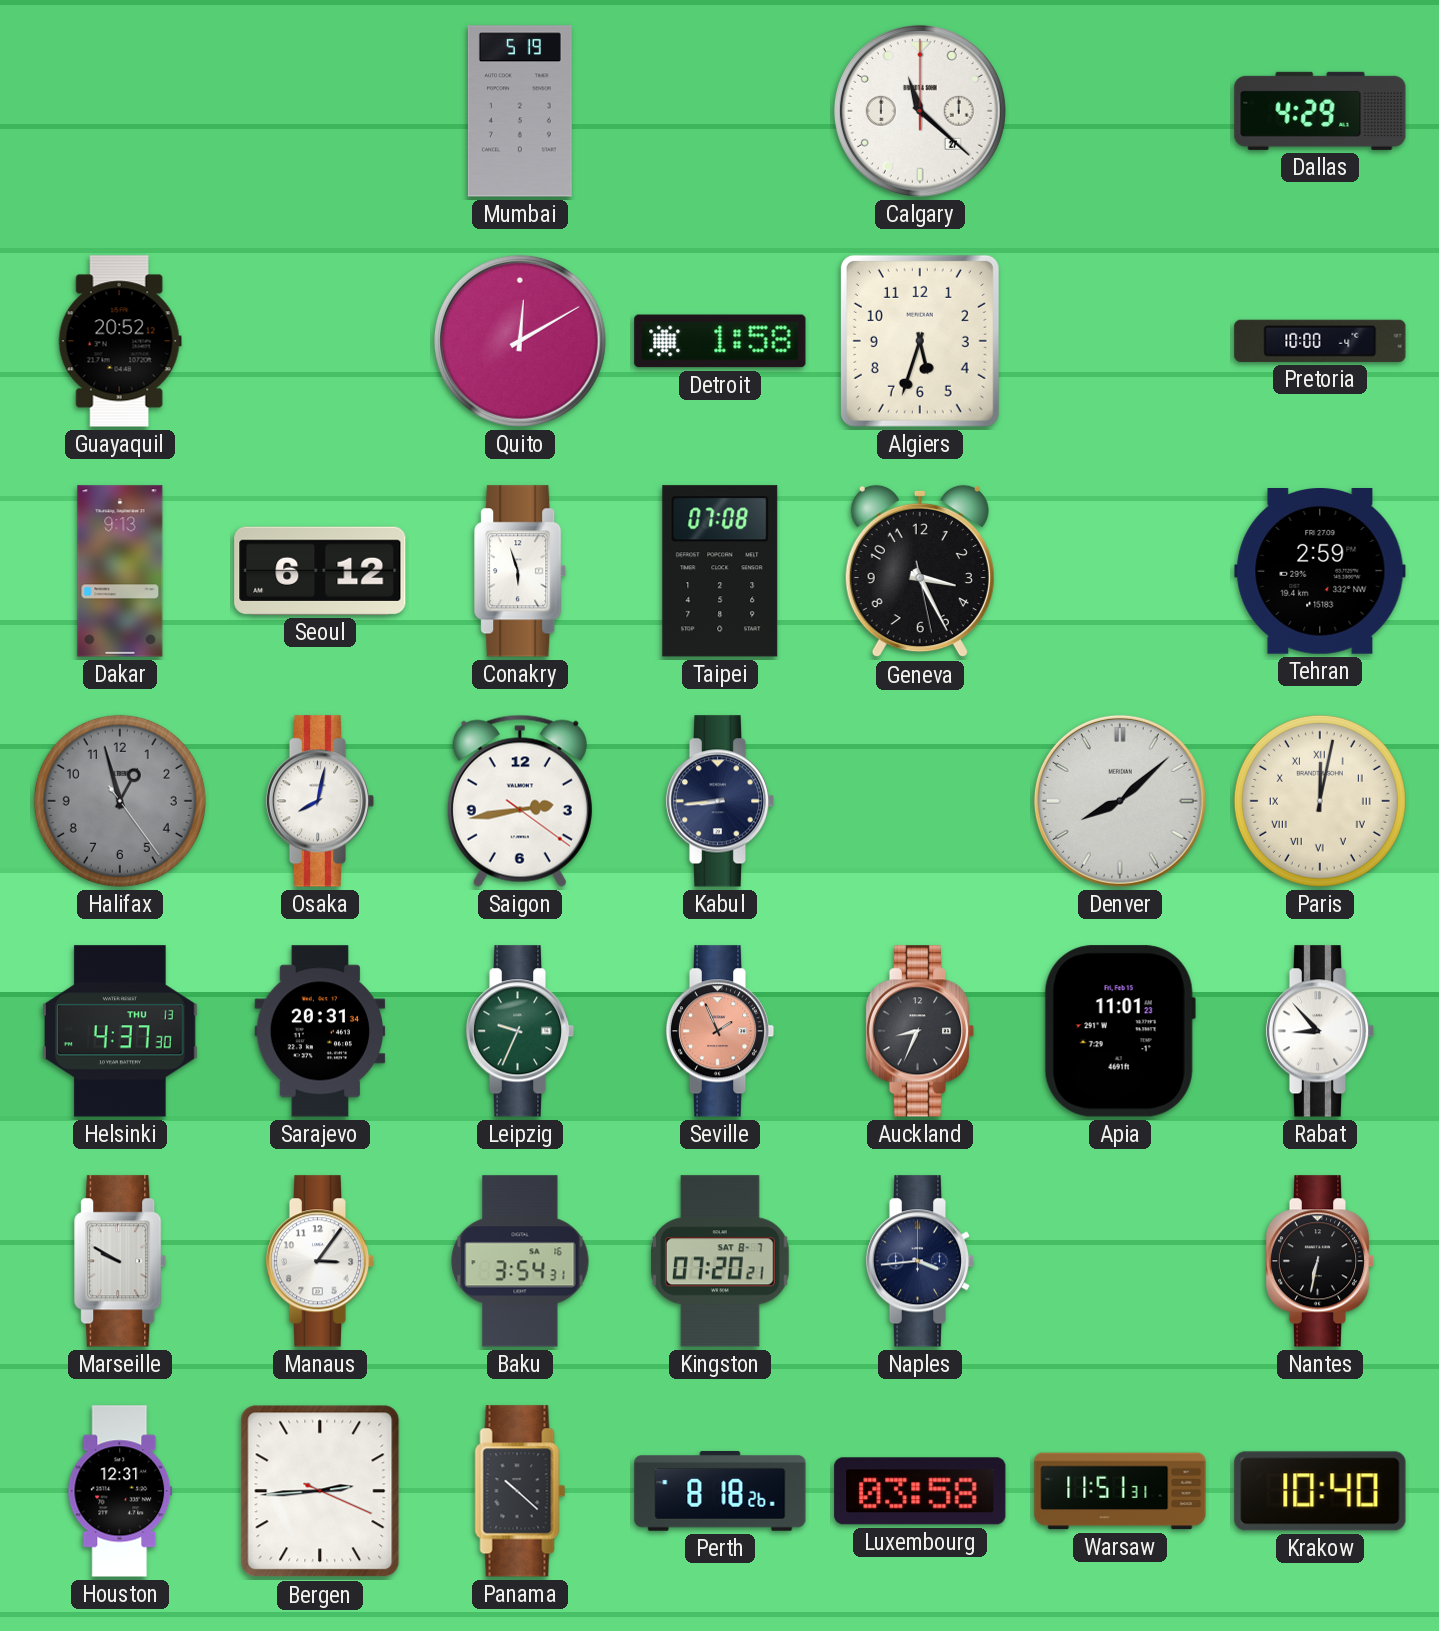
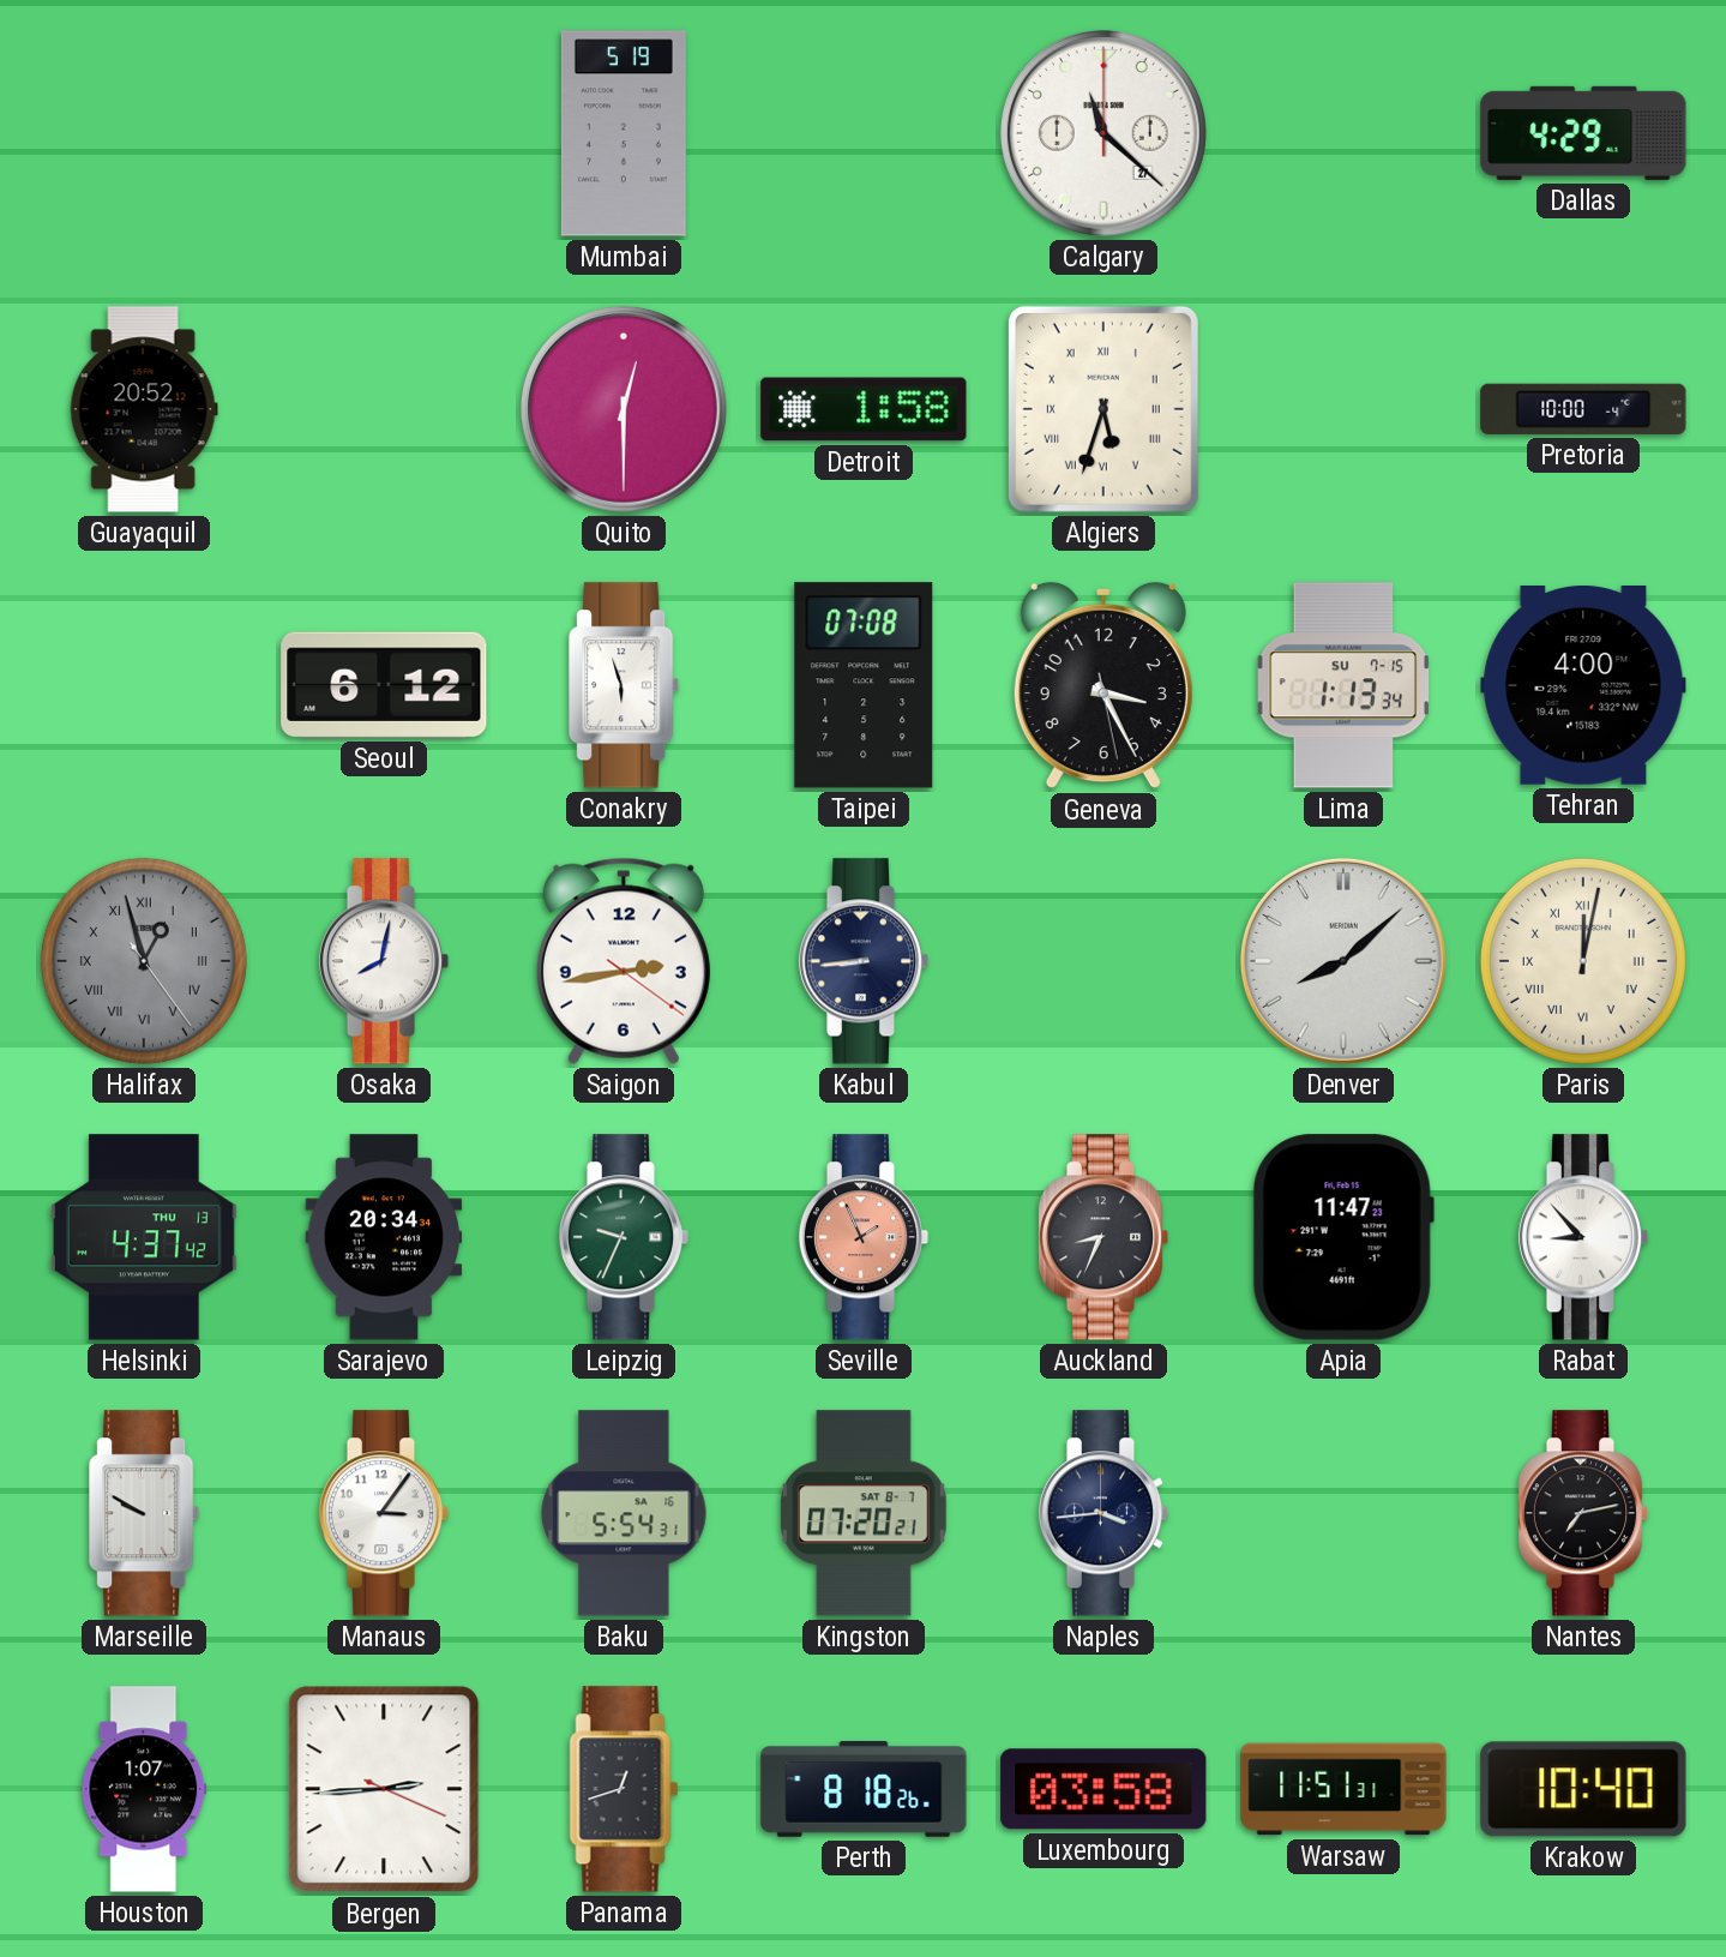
Quito: 12:10 -> 12:30
Algiers numerals: Arabic -> Roman
Dakar: 9:13 -> none
Lima: none -> 1:13
Tehran: 2:59 -> 4:00
Halifax numerals: Arabic -> Roman
Helsinki: 4:37:30 -> 4:37:42
Sarajevo: 20:31 -> 20:34
Apia: 11:01 -> 11:47
Baku: 3:54 -> 5:54
Nantes: 6:32 -> 7:13
Houston: 12:31 -> 1:07
Panama: 10:22 -> 12:42
